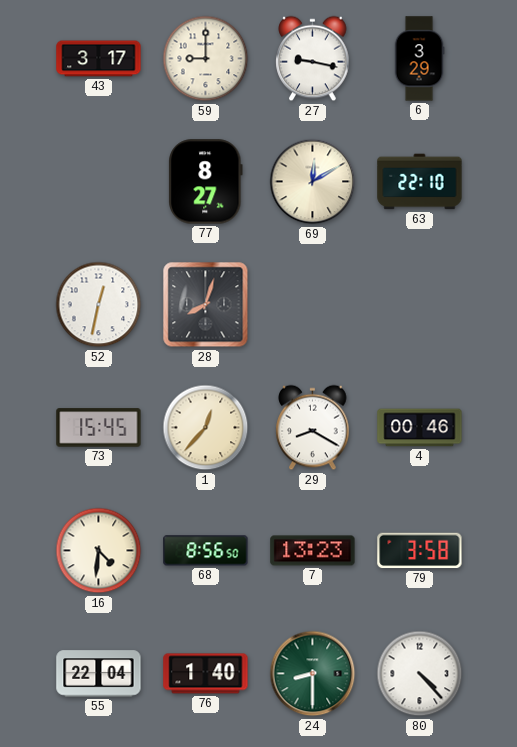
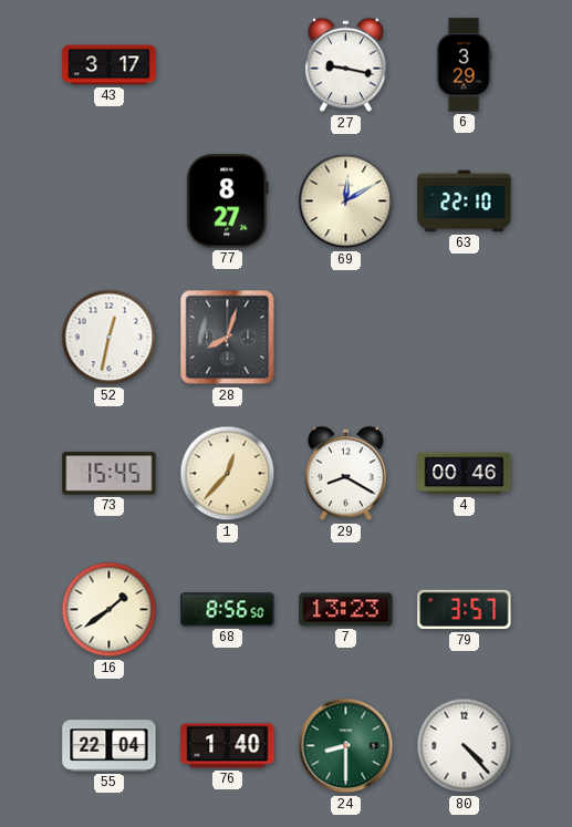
59: 9:00 -> none
16: 4:31 -> 1:39
79: 3:58 -> 3:57
